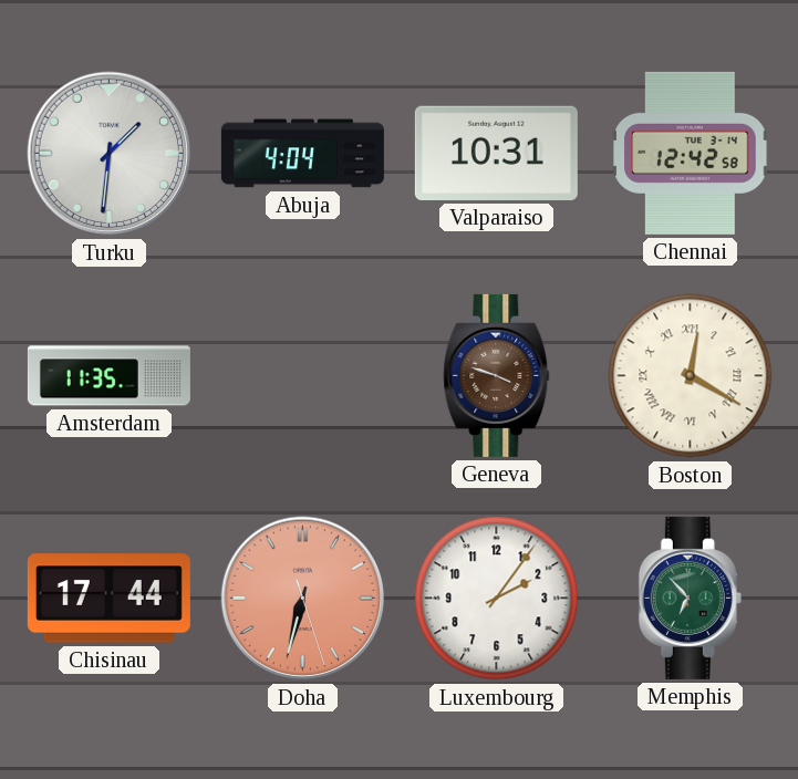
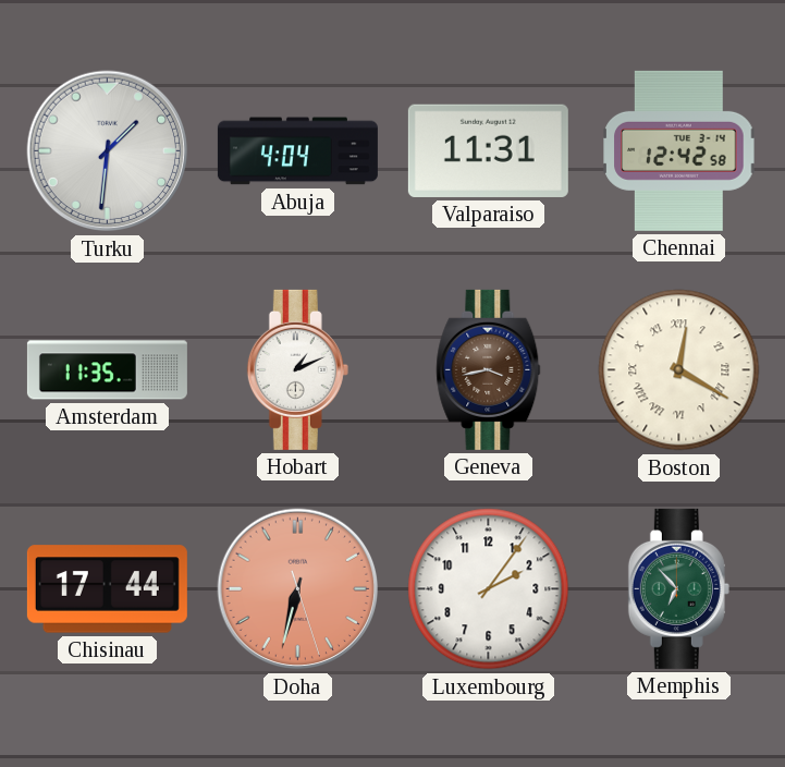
Valparaiso: 10:31 -> 11:31
Hobart: none -> 1:11
Geneva: 3:48 -> 3:43
